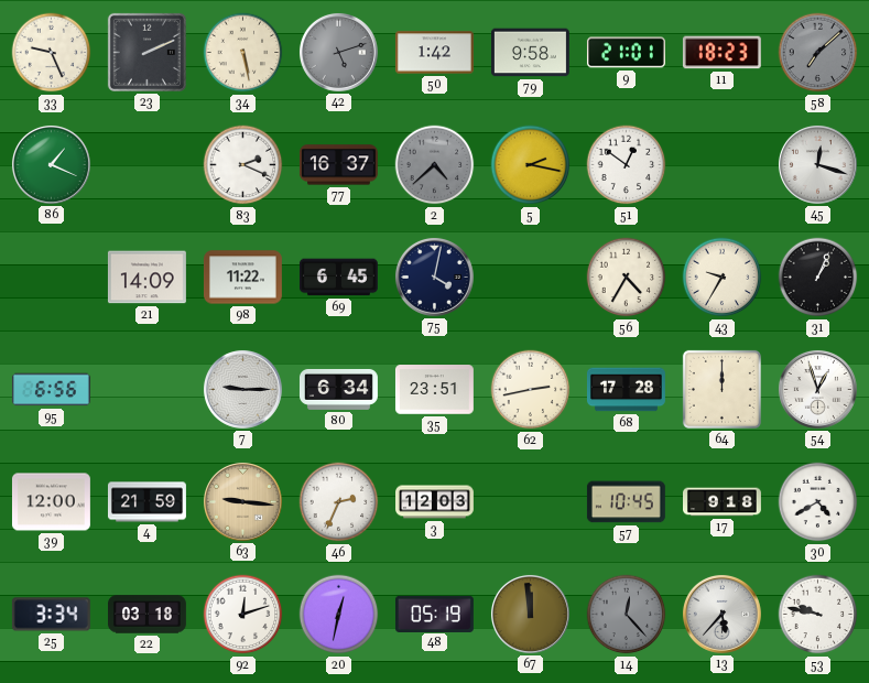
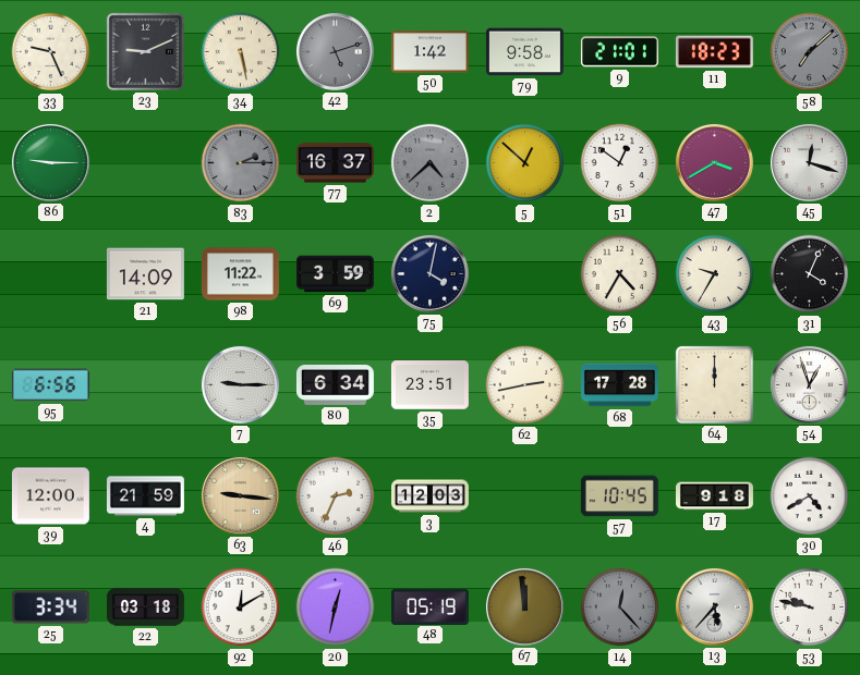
23: 2:11 -> 9:11
86: 1:19 -> 9:15
83: 2:19 -> 2:15
83 dial: white -> grey
5: 2:17 -> 12:52
47: none -> 3:40
69: 6:45 -> 3:59
31: 1:04 -> 4:04
92: 12:12 -> 12:10
